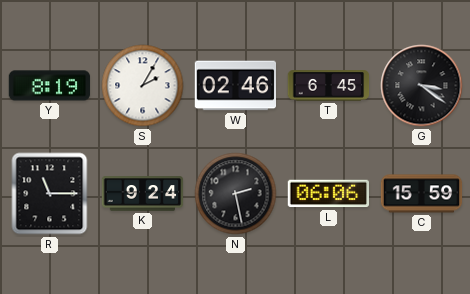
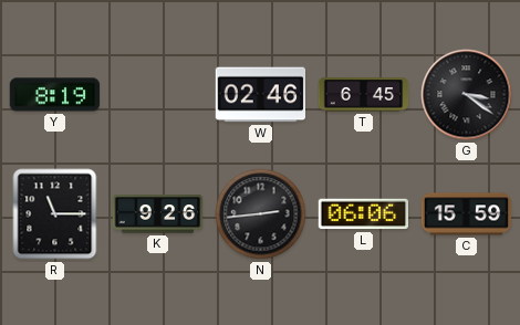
S: 2:05 -> none
K: 9:24 -> 9:26
N: 2:28 -> 2:44
